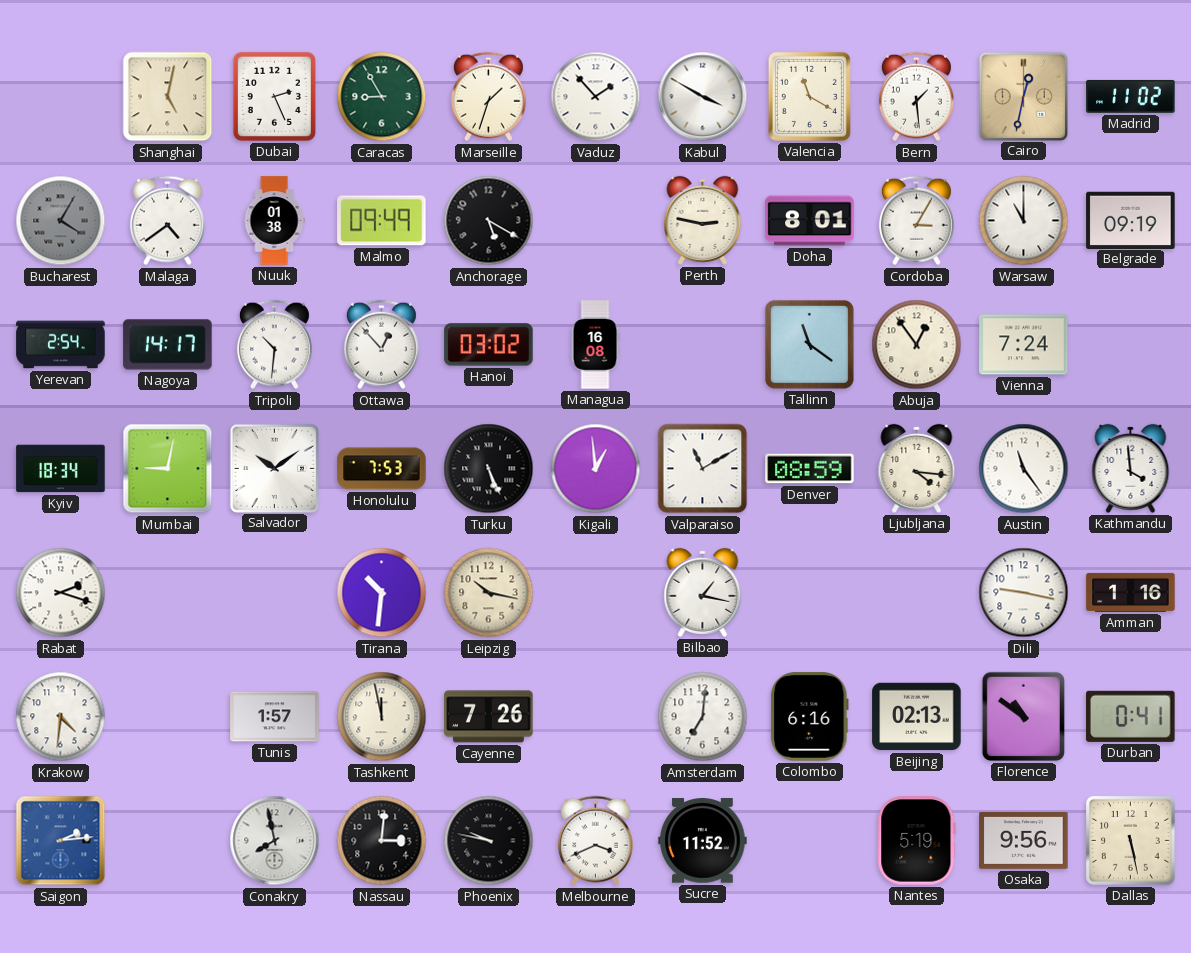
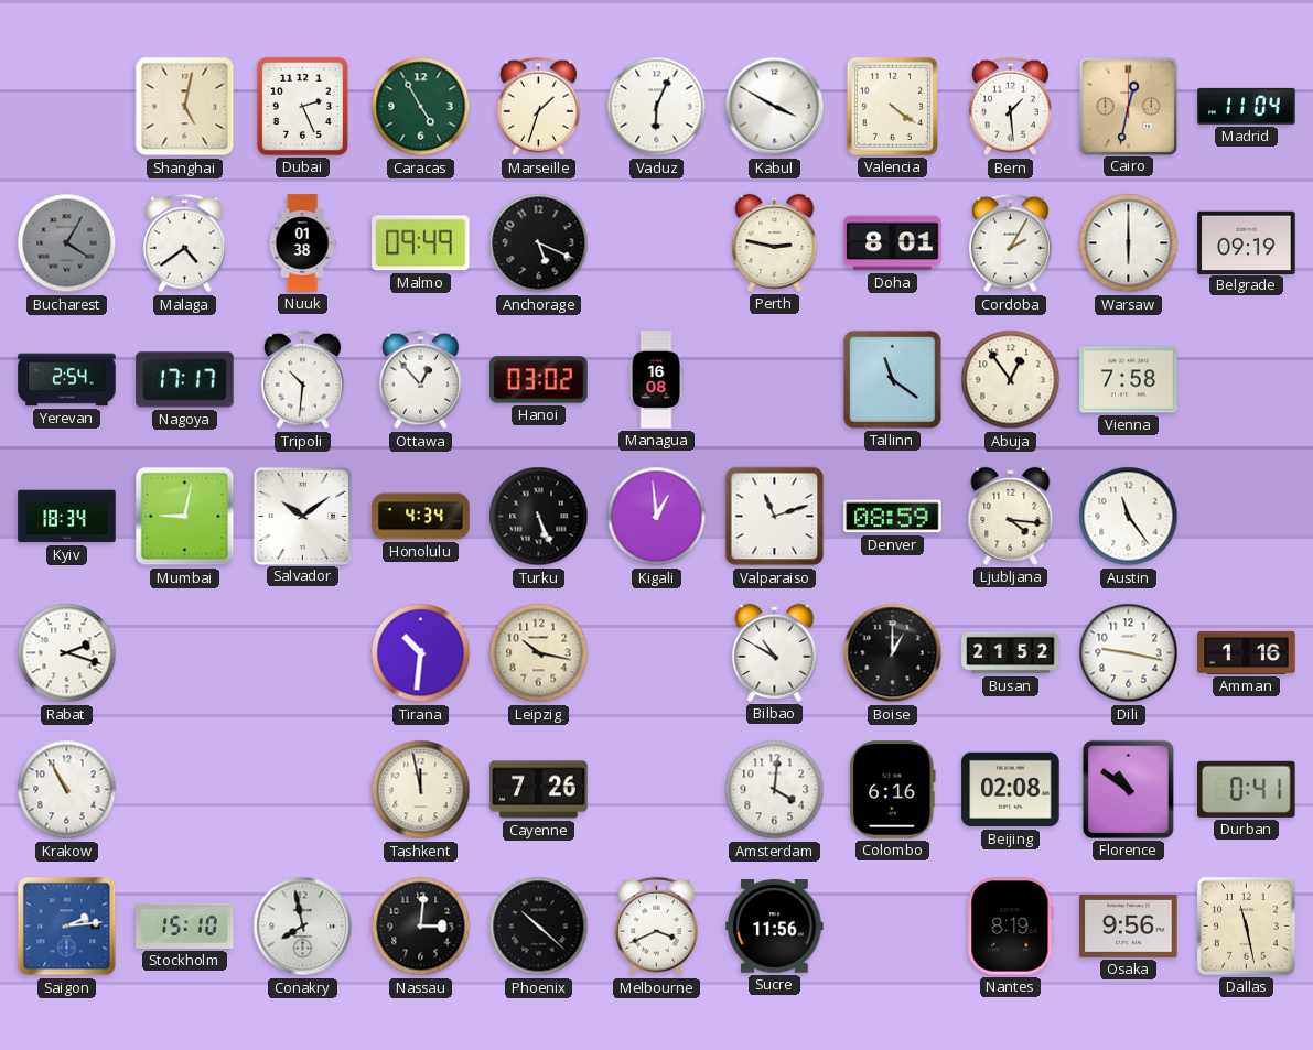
Caracas: 8:55 -> 4:55
Vaduz: 1:53 -> 6:04
Valencia: 11:20 -> 4:21
Madrid: 11:02 -> 11:04
Anchorage: 5:20 -> 5:19
Cordoba: 3:05 -> 2:05
Warsaw: 11:00 -> 6:00
Nagoya: 14:17 -> 17:17
Vienna: 7:24 -> 7:58
Honolulu: 7:53 -> 4:34
Valparaiso: 11:10 -> 11:12
Kathmandu: 3:59 -> none
Bilbao: 1:17 -> 10:50
Boise: none -> 1:00
Busan: none -> 21:52
Krakow: 4:31 -> 10:55
Tunis: 1:57 -> none
Amsterdam: 7:01 -> 4:01
Beijing: 02:13 -> 02:08
Stockholm: none -> 15:10
Phoenix: 9:47 -> 10:22
Sucre: 11:52 -> 11:56
Nantes: 5:19 -> 8:19
Dallas: 5:28 -> 11:28
